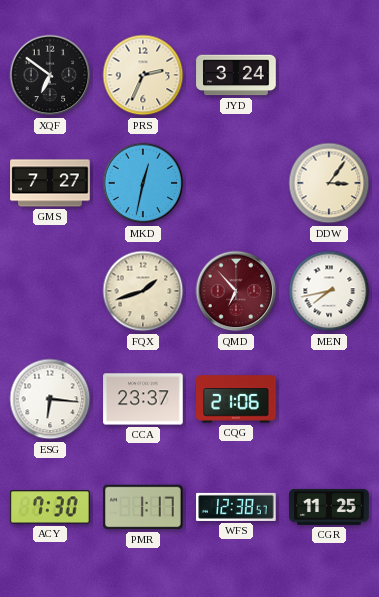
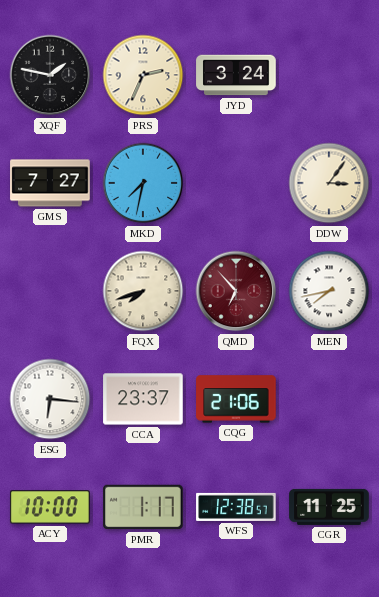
XQF: 6:51 -> 1:47
MKD: 12:32 -> 7:32
FQX: 1:42 -> 7:42
ACY: 7:30 -> 10:00
